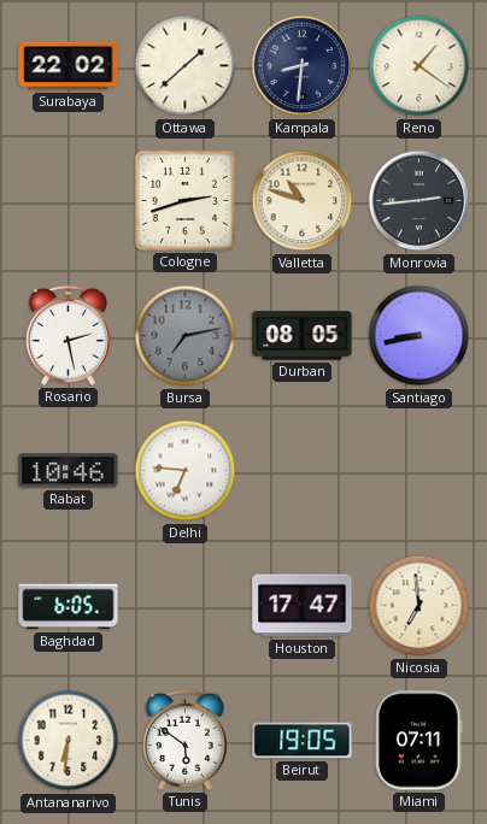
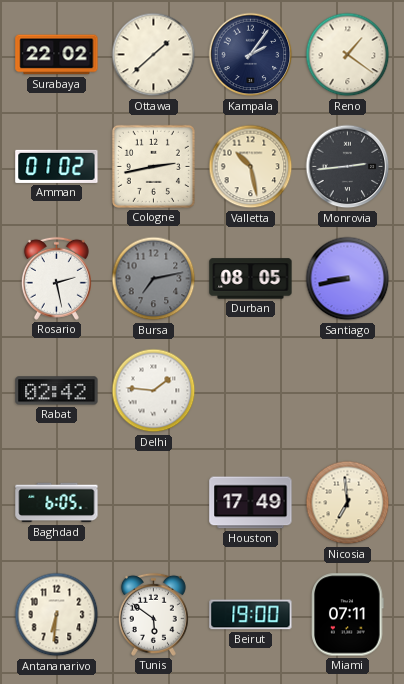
Kampala: 8:31 -> 2:06
Amman: none -> 01:02
Cologne: 2:42 -> 2:43
Valletta: 10:48 -> 10:28
Rabat: 10:46 -> 02:42
Delhi: 6:46 -> 1:46
Houston: 17:47 -> 17:49
Beirut: 19:05 -> 19:00
